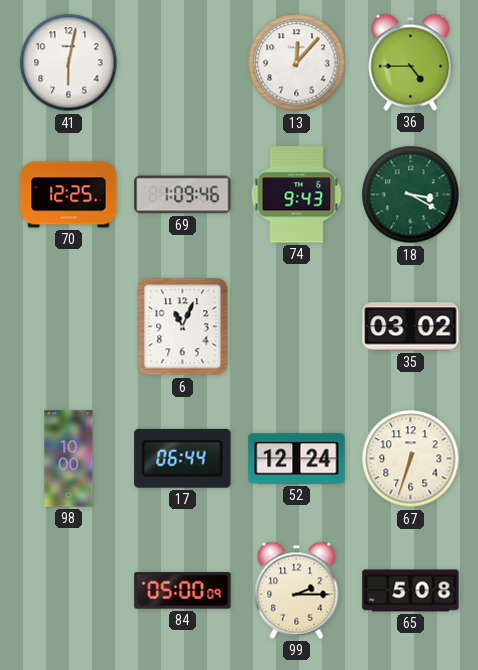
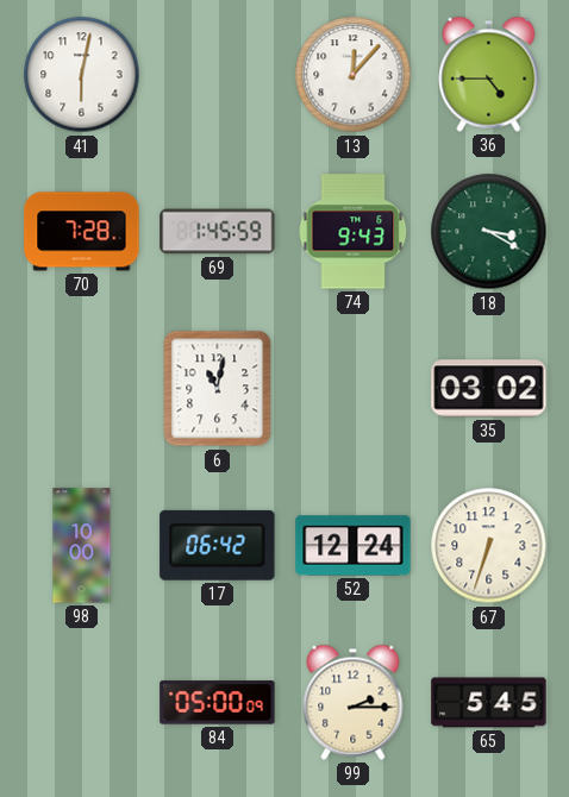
70: 12:25 -> 7:28
69: 1:09 -> 1:45
6: 11:04 -> 11:02
17: 06:44 -> 06:42
65: 5:08 -> 5:45
